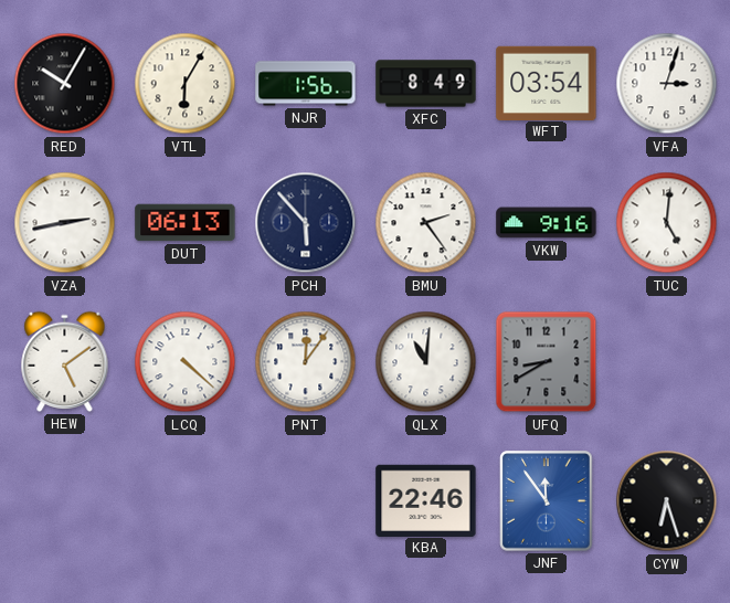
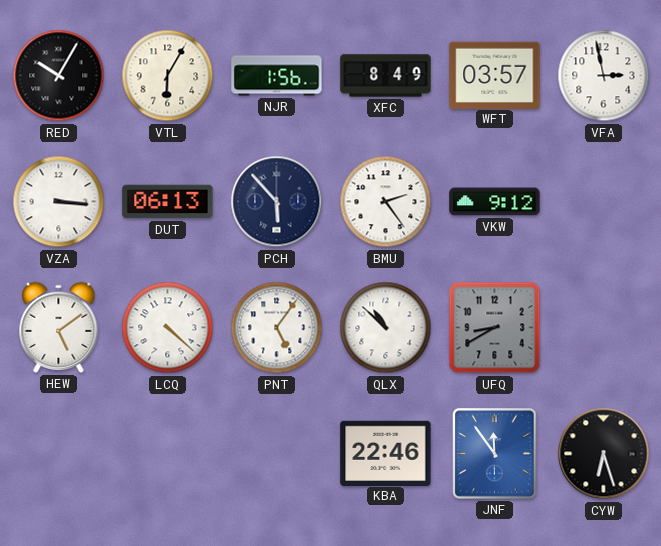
WFT: 03:54 -> 03:57
VFA: 3:03 -> 2:58
VZA: 2:43 -> 3:16
VKW: 9:16 -> 9:12
TUC: 5:01 -> none
PNT: 12:06 -> 5:06
QLX: 11:01 -> 10:52
